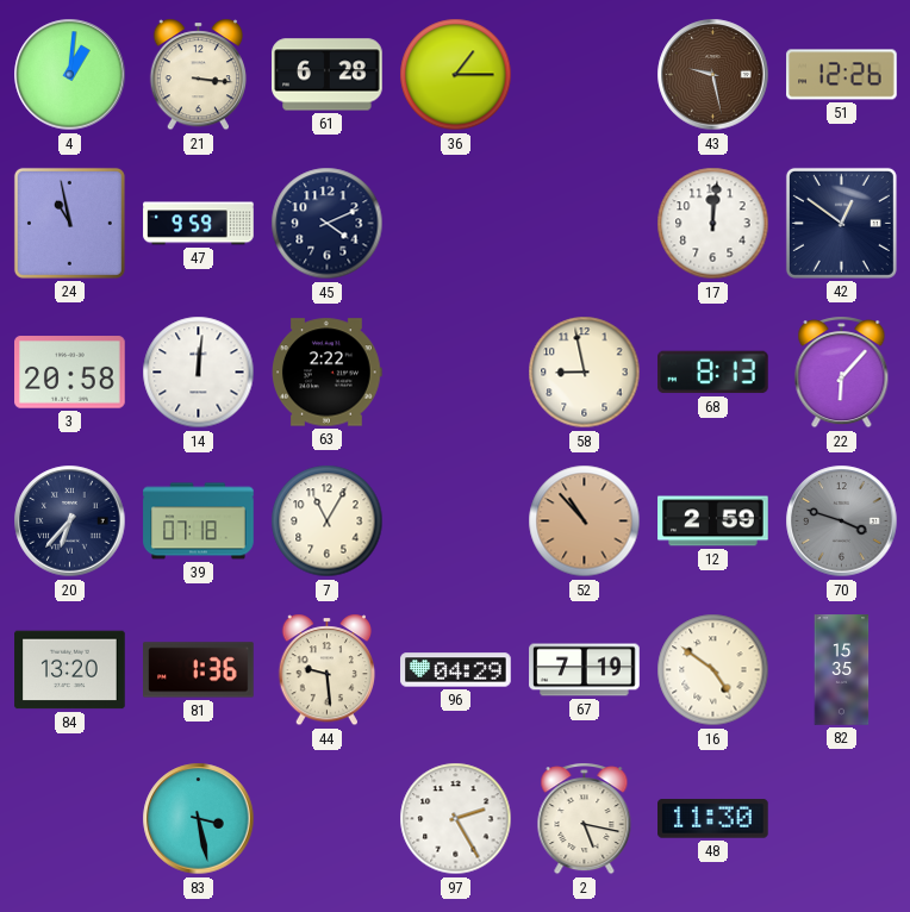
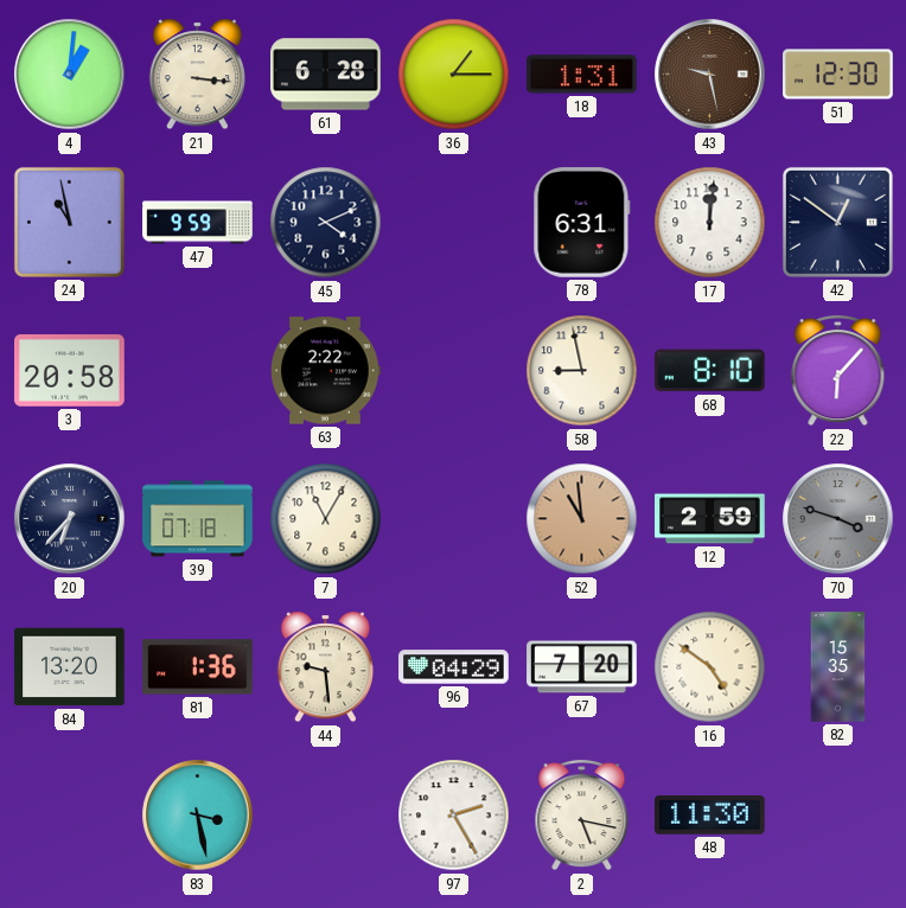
18: none -> 1:31
51: 12:26 -> 12:30
78: none -> 6:31
14: 12:01 -> none
68: 8:13 -> 8:10
52: 10:53 -> 10:59
67: 7:19 -> 7:20
